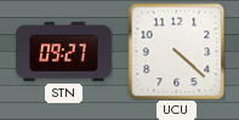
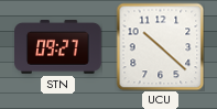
UCU: 4:22 -> 10:22
